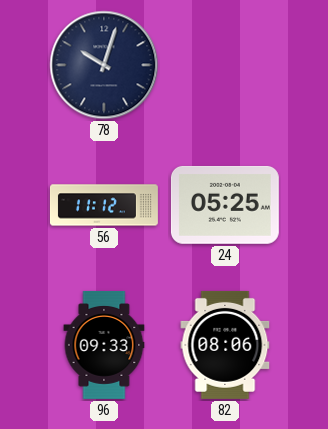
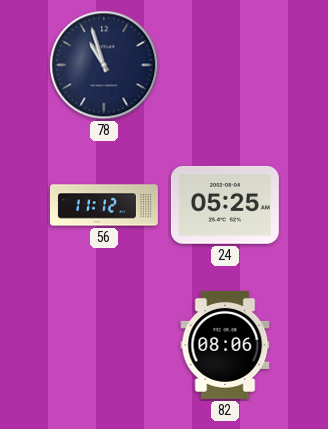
78: 10:03 -> 10:57
96: 09:33 -> none
